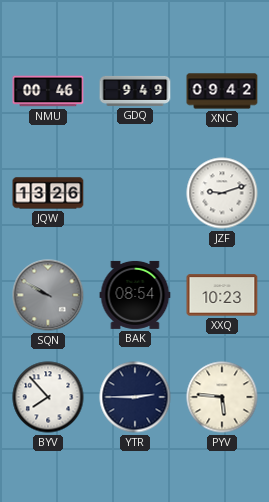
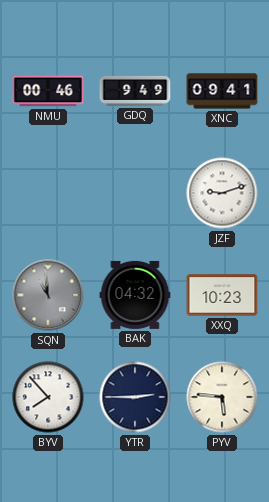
XNC: 09:42 -> 09:41
JQW: 13:26 -> none
SQN: 9:50 -> 10:59
BAK: 08:54 -> 04:32
